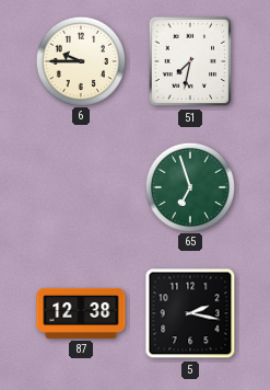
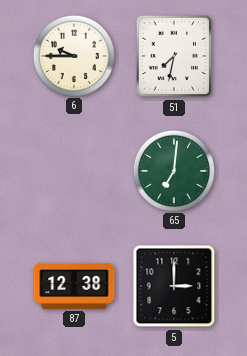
65: 6:57 -> 7:01
5: 2:17 -> 3:00
